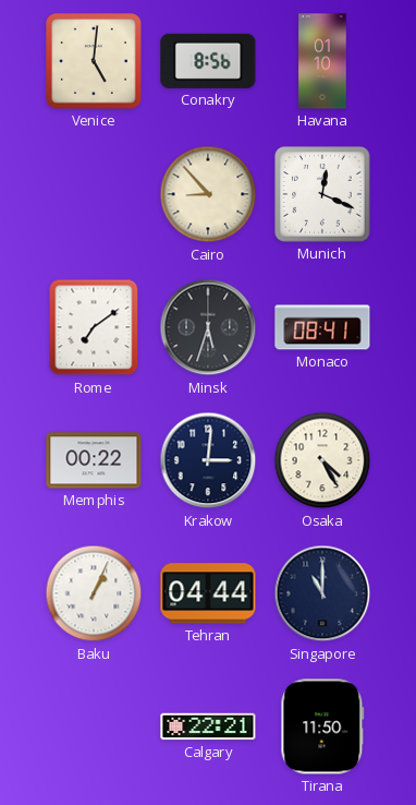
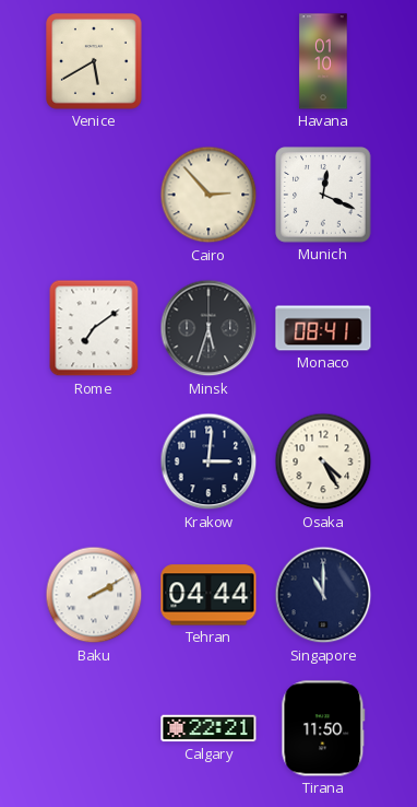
Venice: 5:01 -> 5:40
Conakry: 8:56 -> none
Cairo: 8:53 -> 2:53
Memphis: 00:22 -> none
Baku: 1:04 -> 2:10
